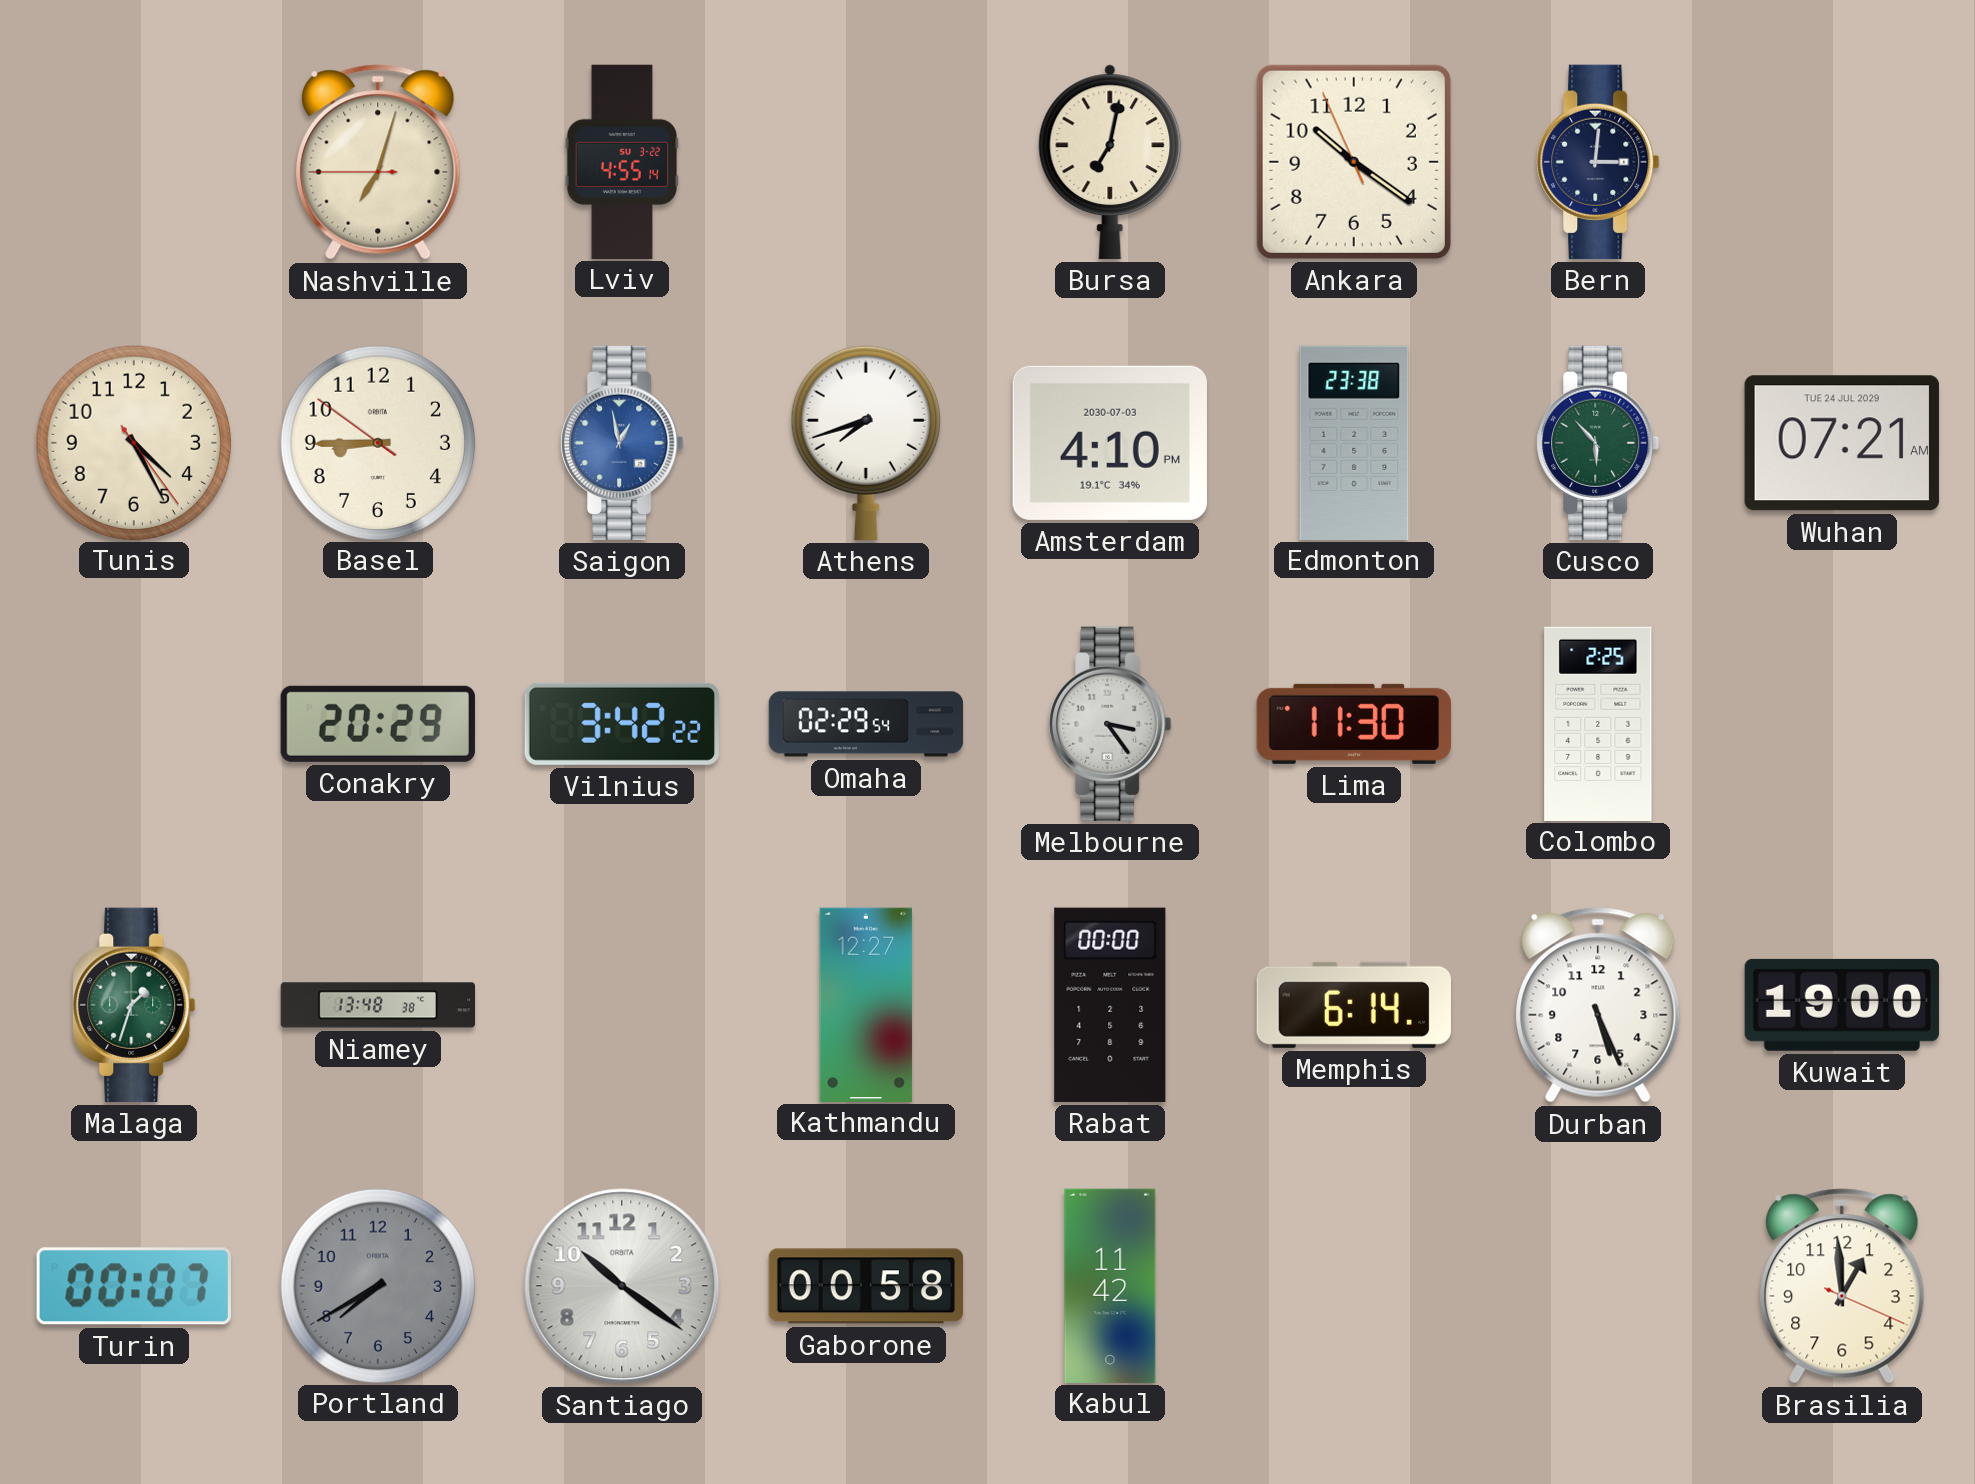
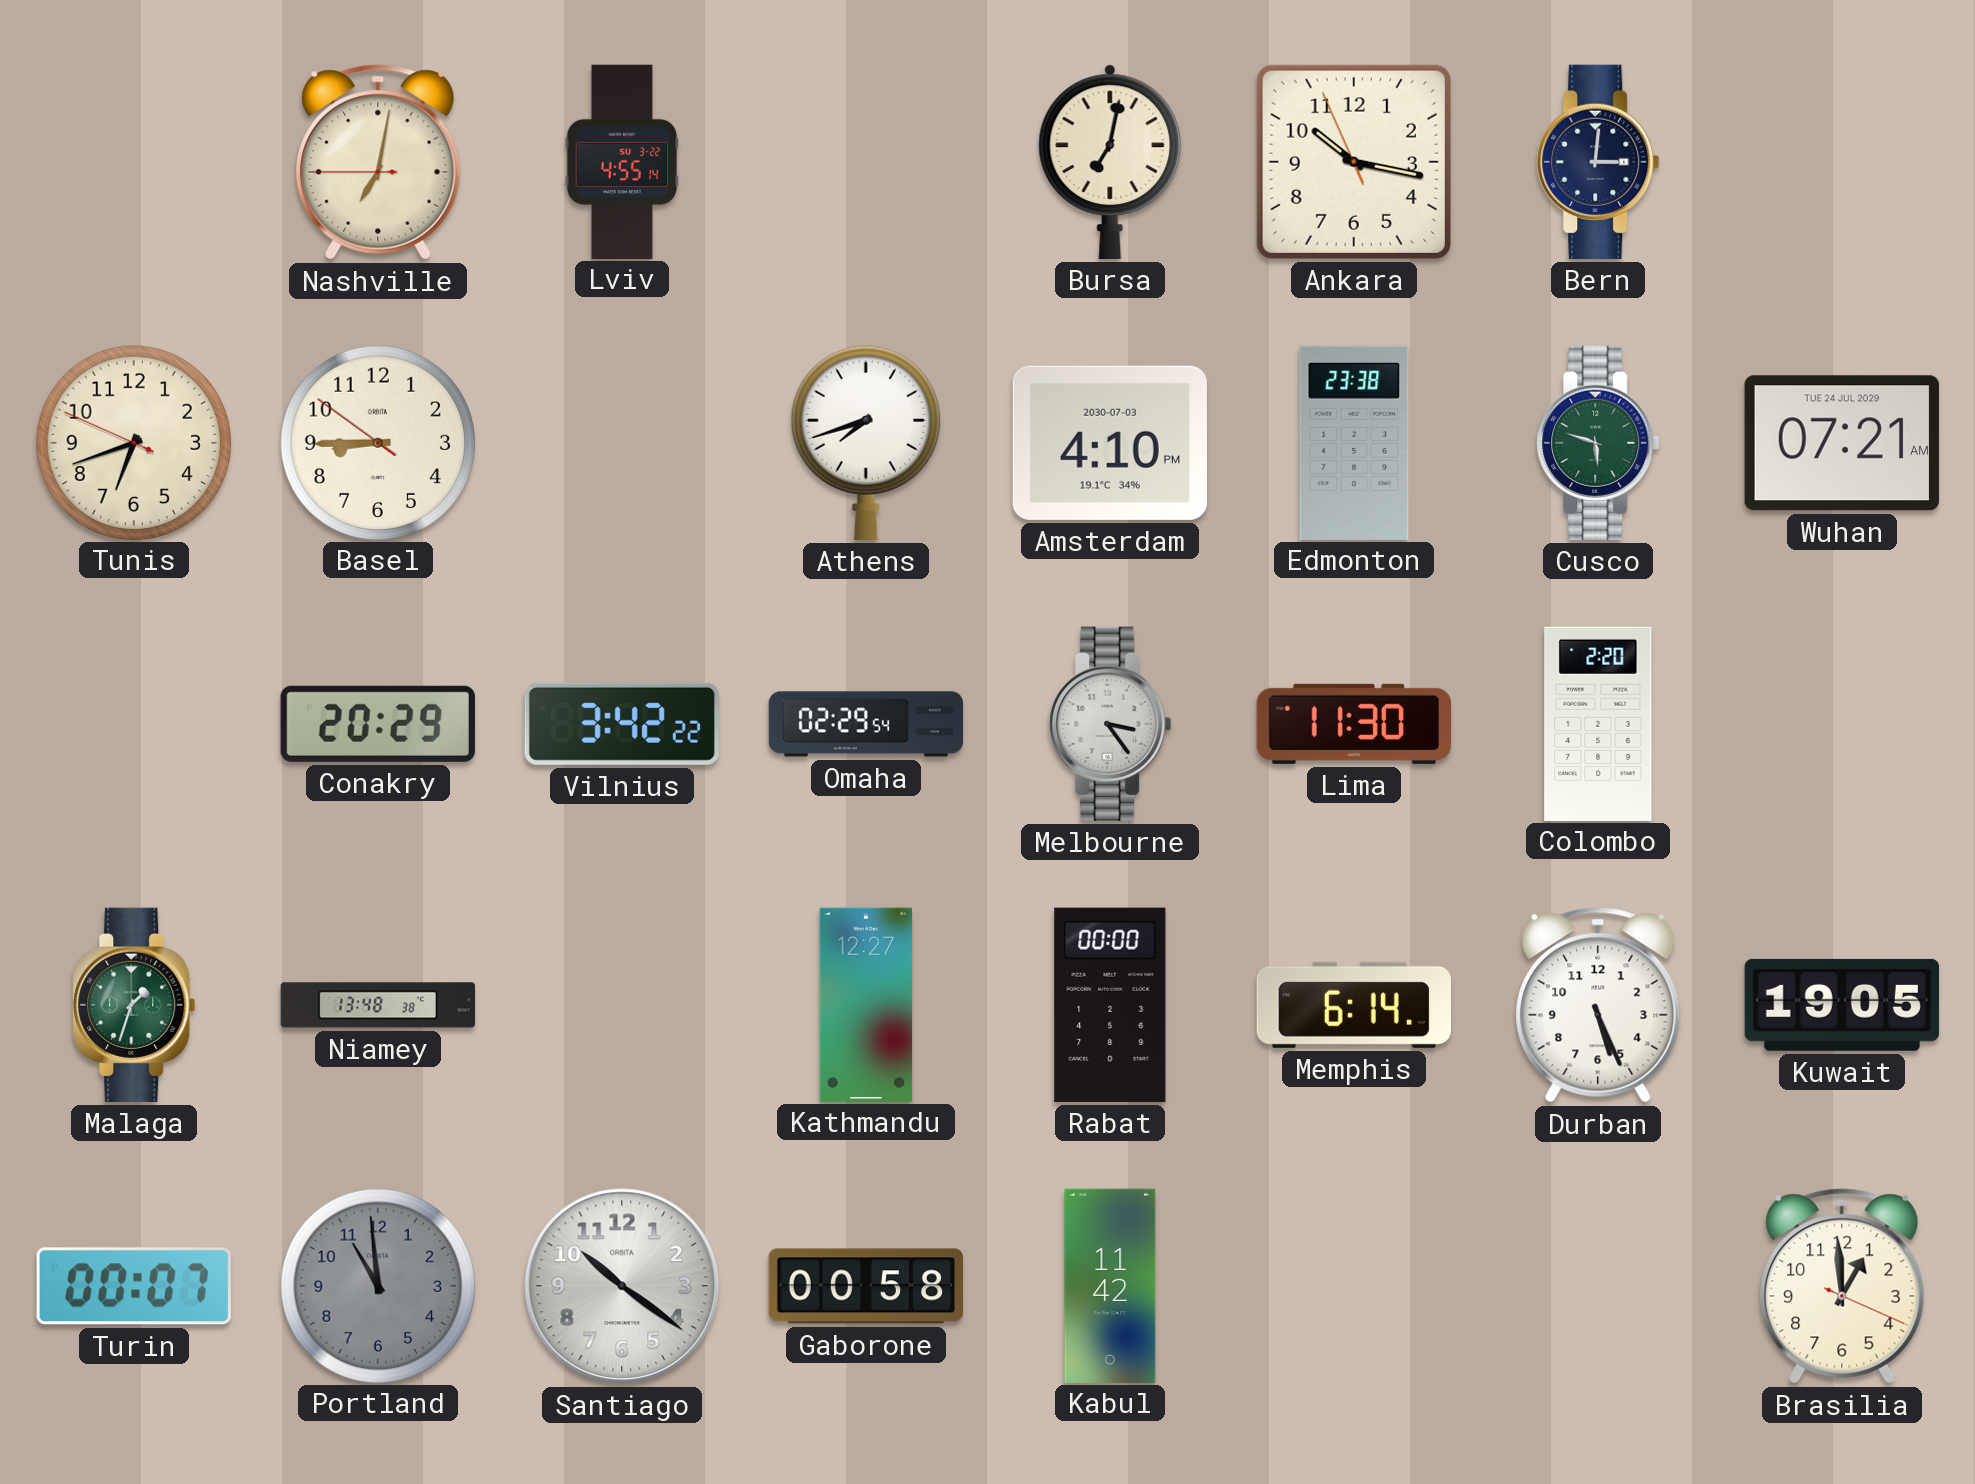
Nashville: 7:02 -> 7:01
Ankara: 10:20 -> 10:16
Tunis: 4:25 -> 6:41
Saigon: 12:58 -> none
Cusco: 5:53 -> 5:48
Colombo: 2:25 -> 2:20
Kuwait: 19:00 -> 19:05
Portland: 7:40 -> 10:59
